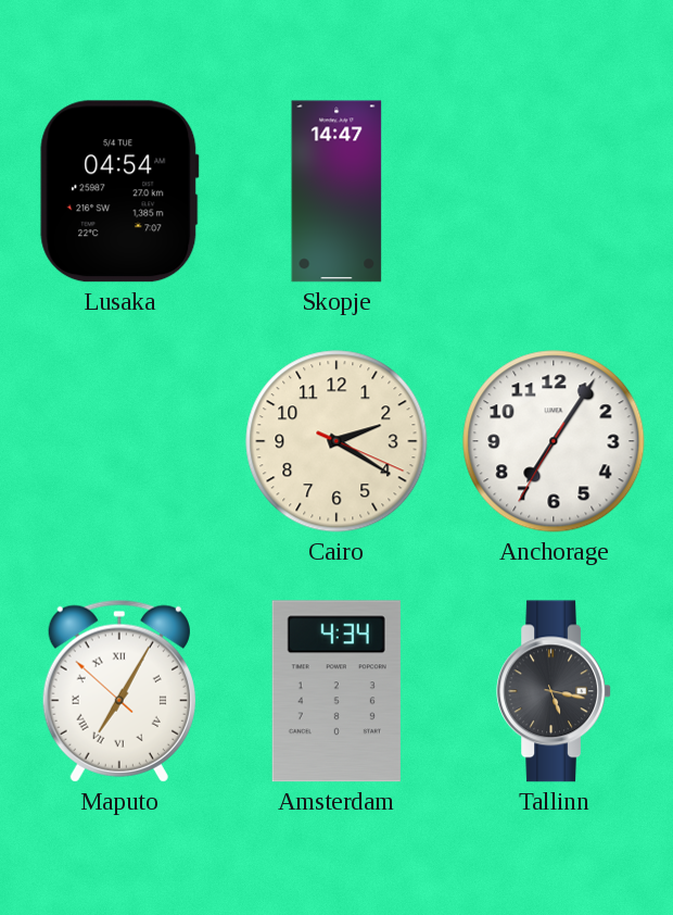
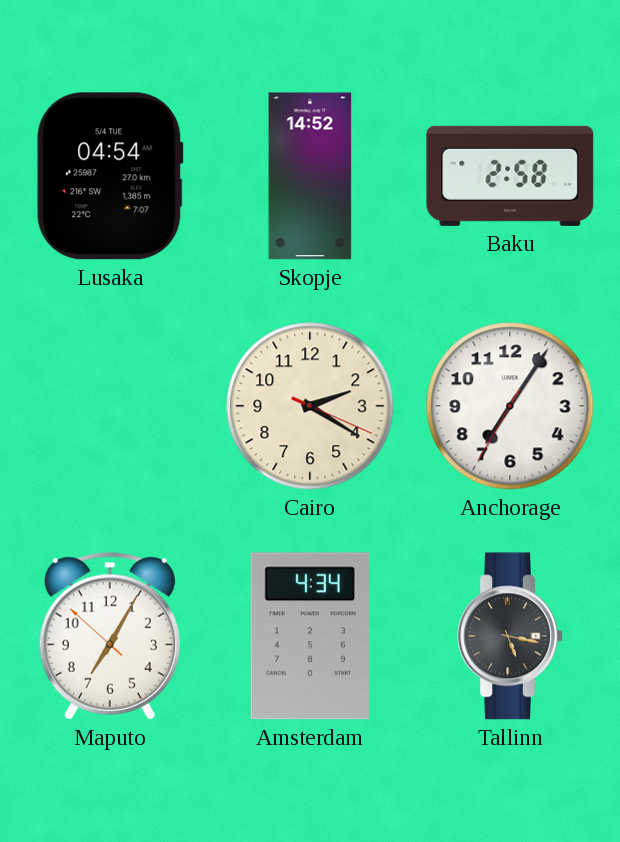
Skopje: 14:47 -> 14:52
Baku: none -> 2:58
Maputo numerals: Roman -> Arabic
